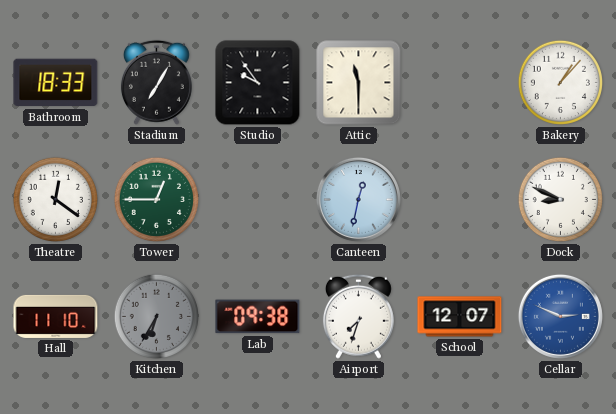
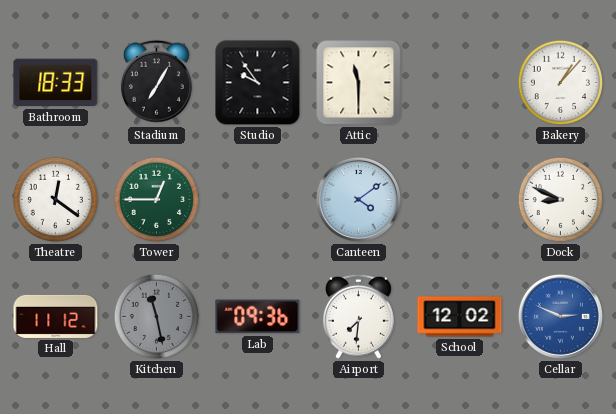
Canteen: 12:32 -> 4:09
Hall: 11:10 -> 11:12
Kitchen: 6:35 -> 11:28
Lab: 09:38 -> 09:36
Airport: 7:33 -> 7:31
School: 12:07 -> 12:02
